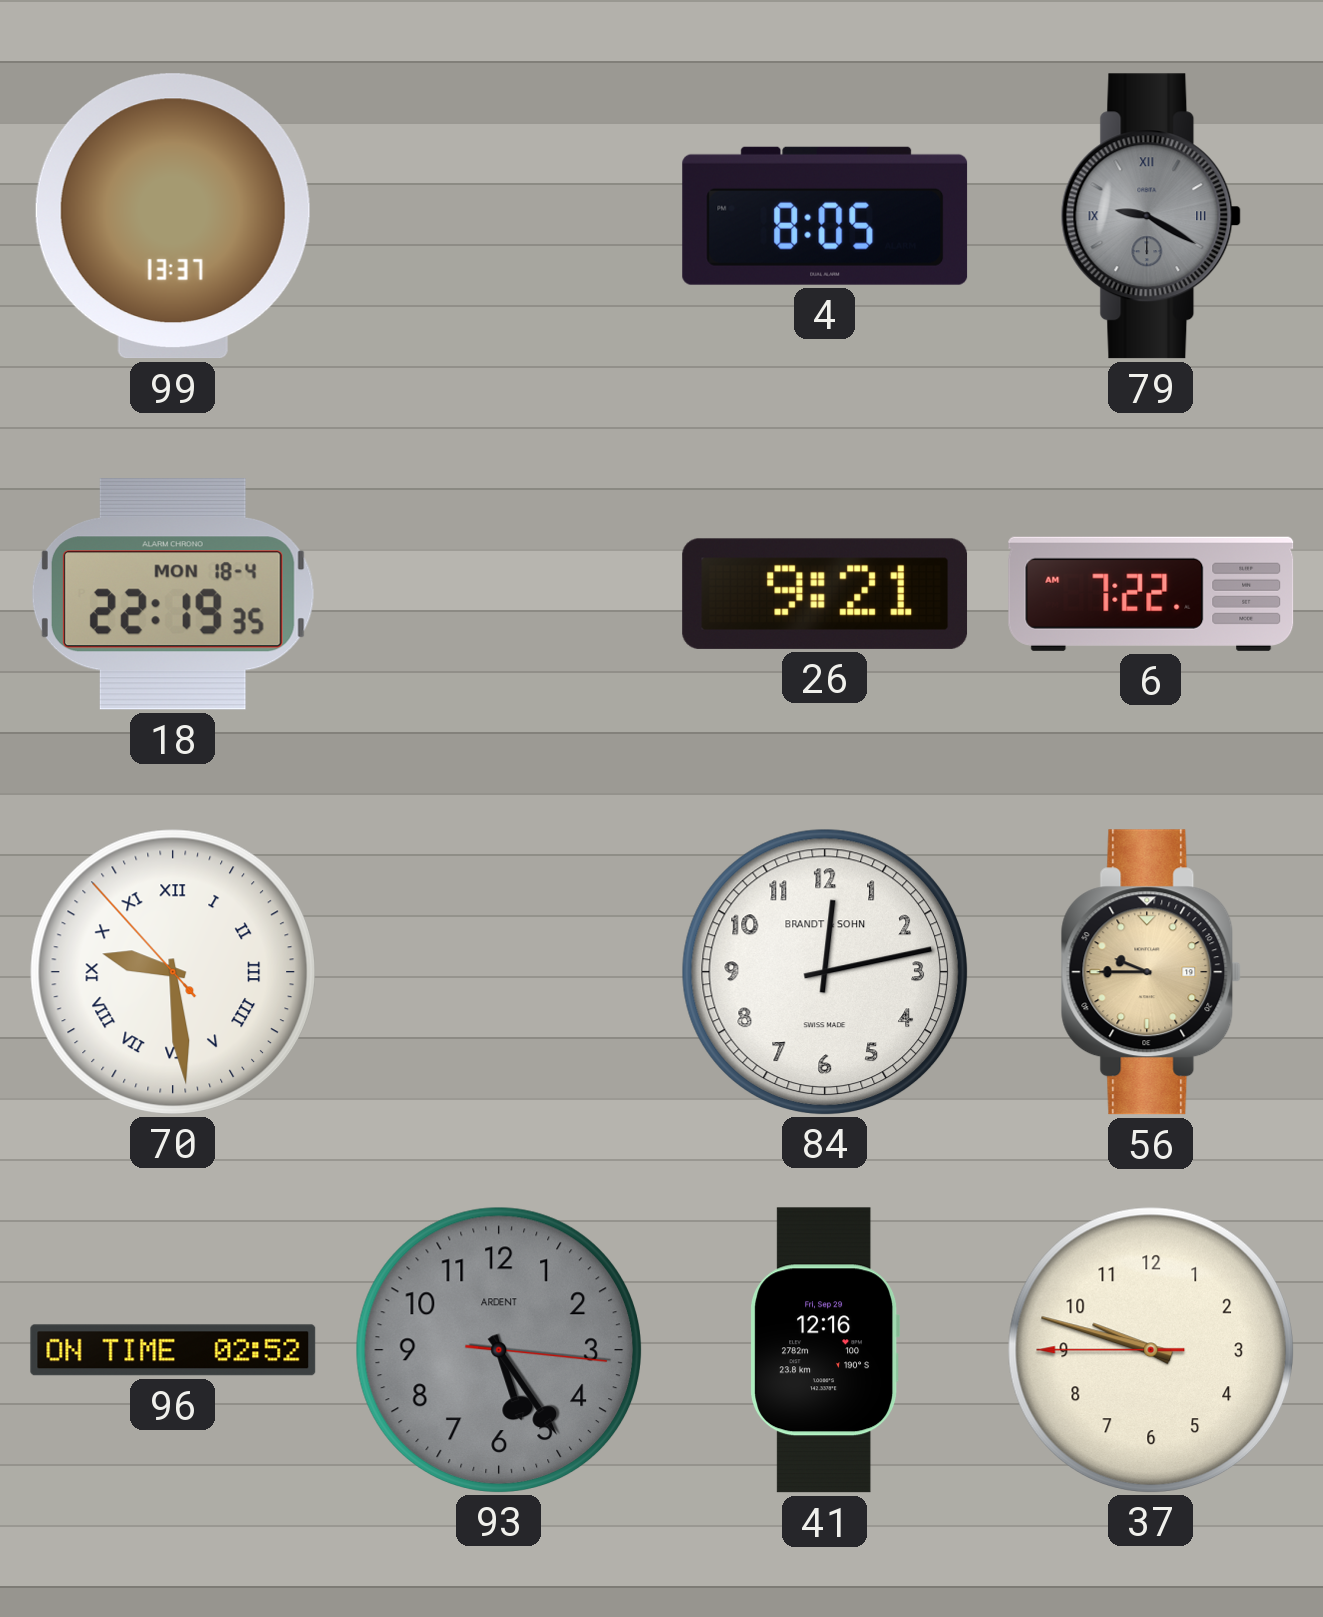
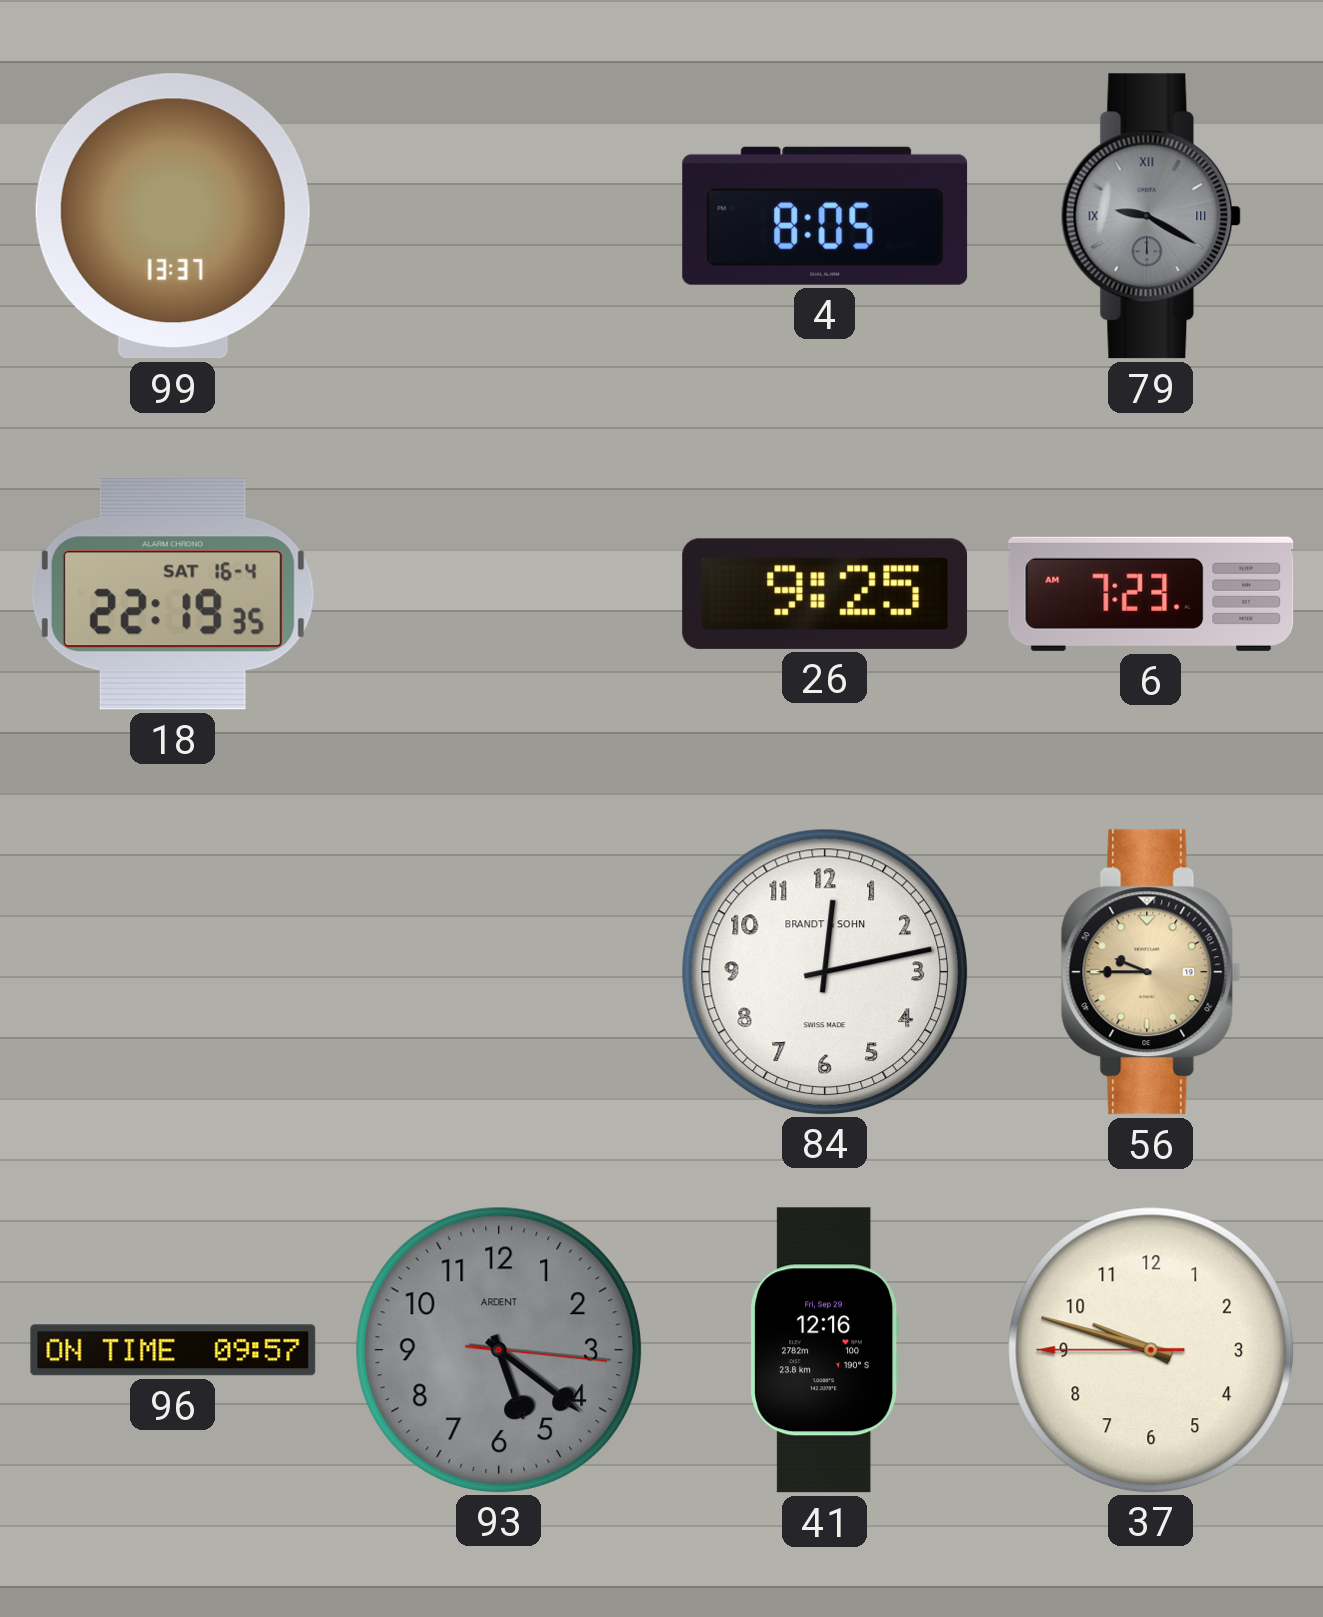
18 date: MON 18-4 -> SAT 16-4
26: 9:21 -> 9:25
6: 7:22 -> 7:23
70: 9:28 -> none
96: 02:52 -> 09:57
93: 5:24 -> 5:21
